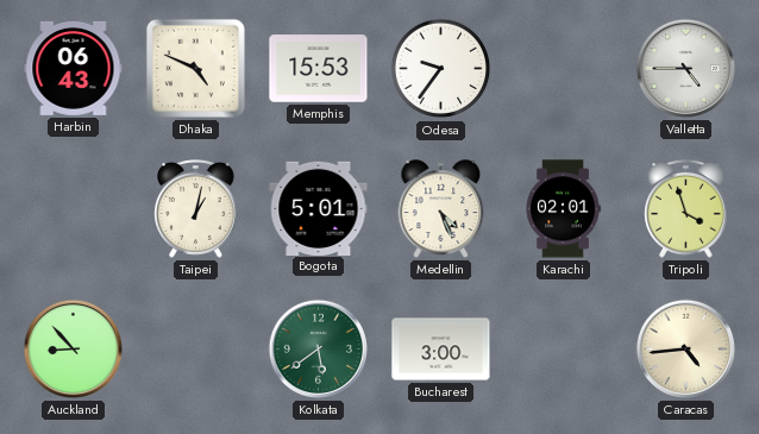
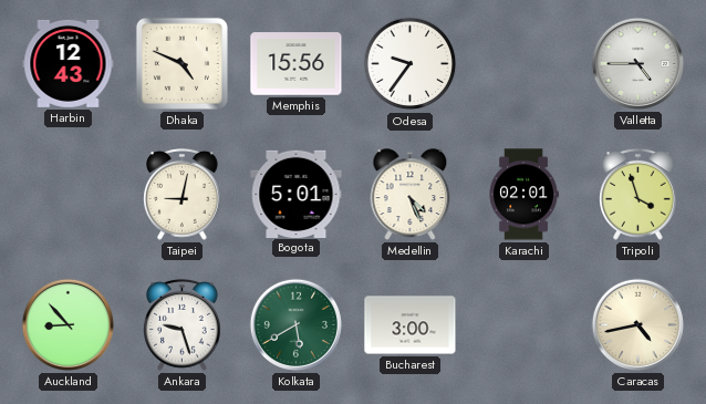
Harbin: 06:43 -> 12:43
Memphis: 15:53 -> 15:56
Taipei: 1:02 -> 9:02
Ankara: none -> 9:27
Kolkata: 5:39 -> 5:40
Caracas: 4:44 -> 4:43
